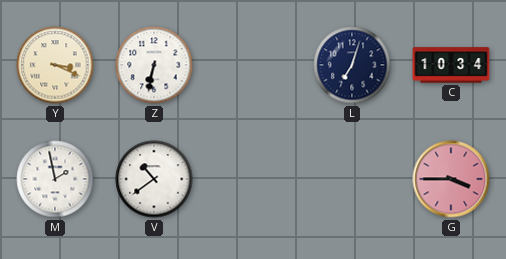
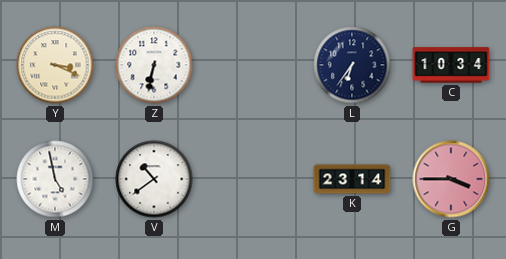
L: 7:03 -> 6:36
M: 1:58 -> 4:58
K: none -> 23:14
